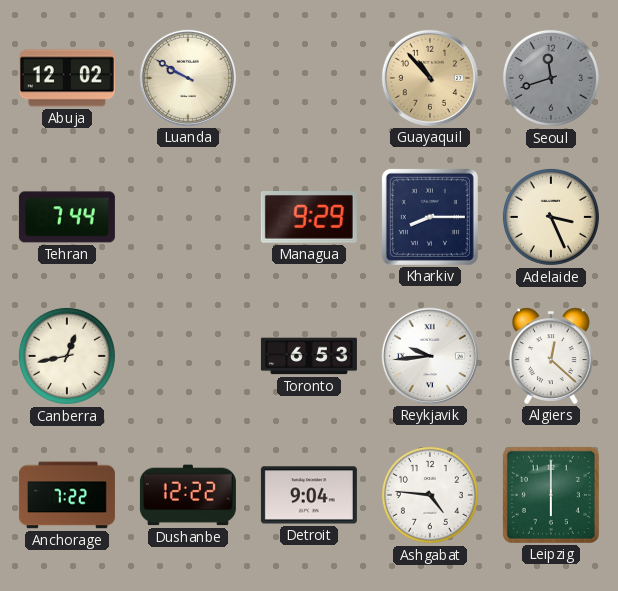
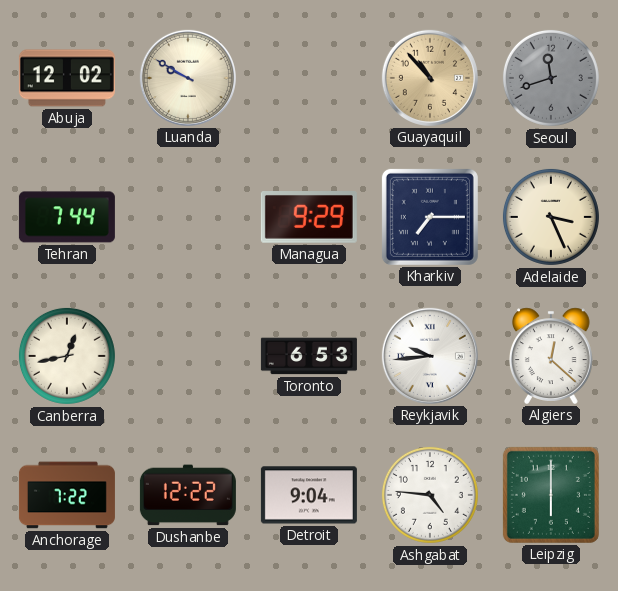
Kharkiv: 8:15 -> 7:15
